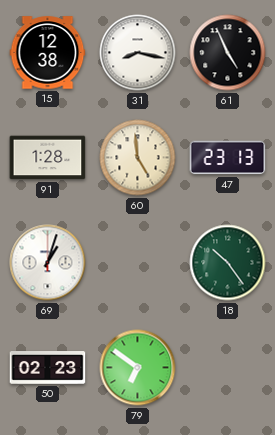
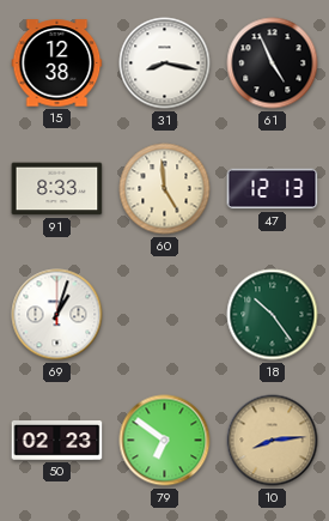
91: 1:28 -> 8:33
47: 23:13 -> 12:13
10: none -> 8:14
